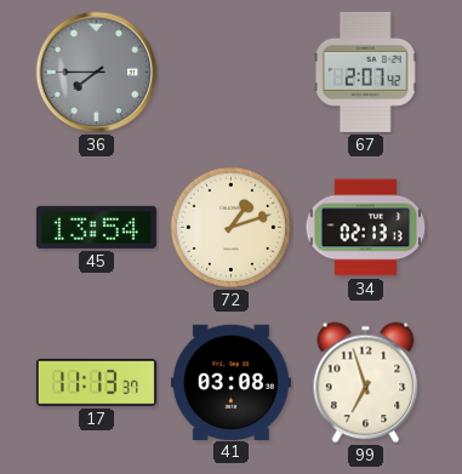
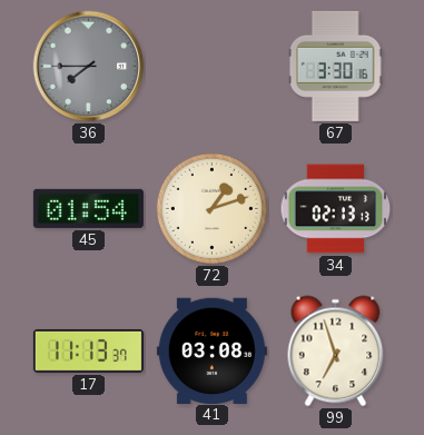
67: 2:07 -> 3:30
45: 13:54 -> 01:54
